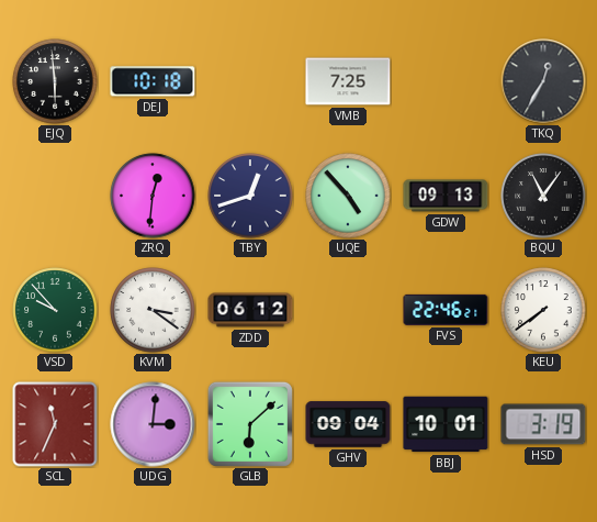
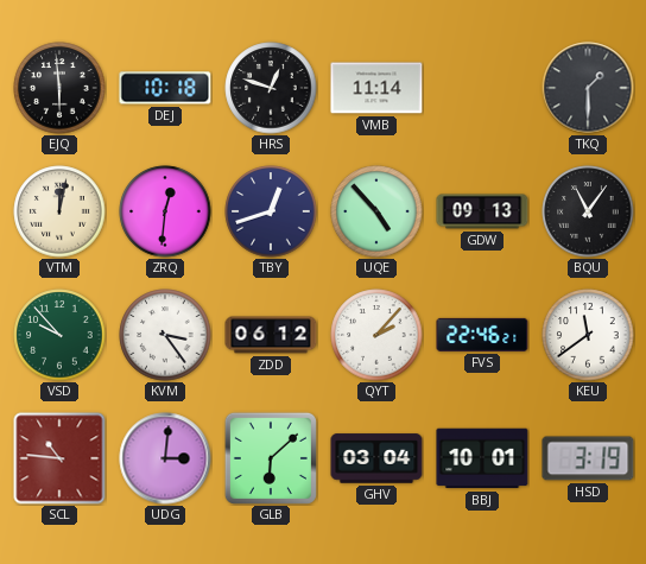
HRS: none -> 12:48
VMB: 7:25 -> 11:14
TKQ: 12:35 -> 1:30
VTM: none -> 12:02
KVM: 3:21 -> 3:24
QYT: none -> 2:07
KEU: 7:39 -> 11:39
SCL: 11:34 -> 10:46
GHV: 09:04 -> 03:04
